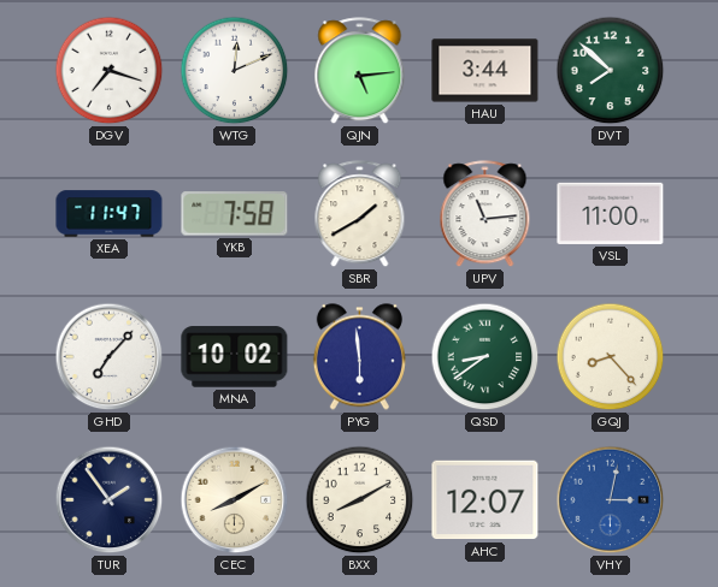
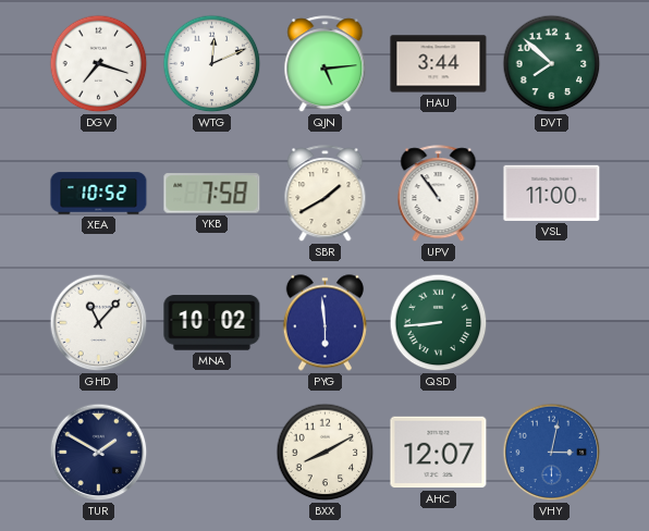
XEA: 11:47 -> 10:52
UPV: 11:14 -> 10:54
GHD: 7:07 -> 11:07
QSD: 8:39 -> 8:44
GQJ: 8:23 -> none
TUR: 1:54 -> 1:50
CEC: 8:10 -> none
